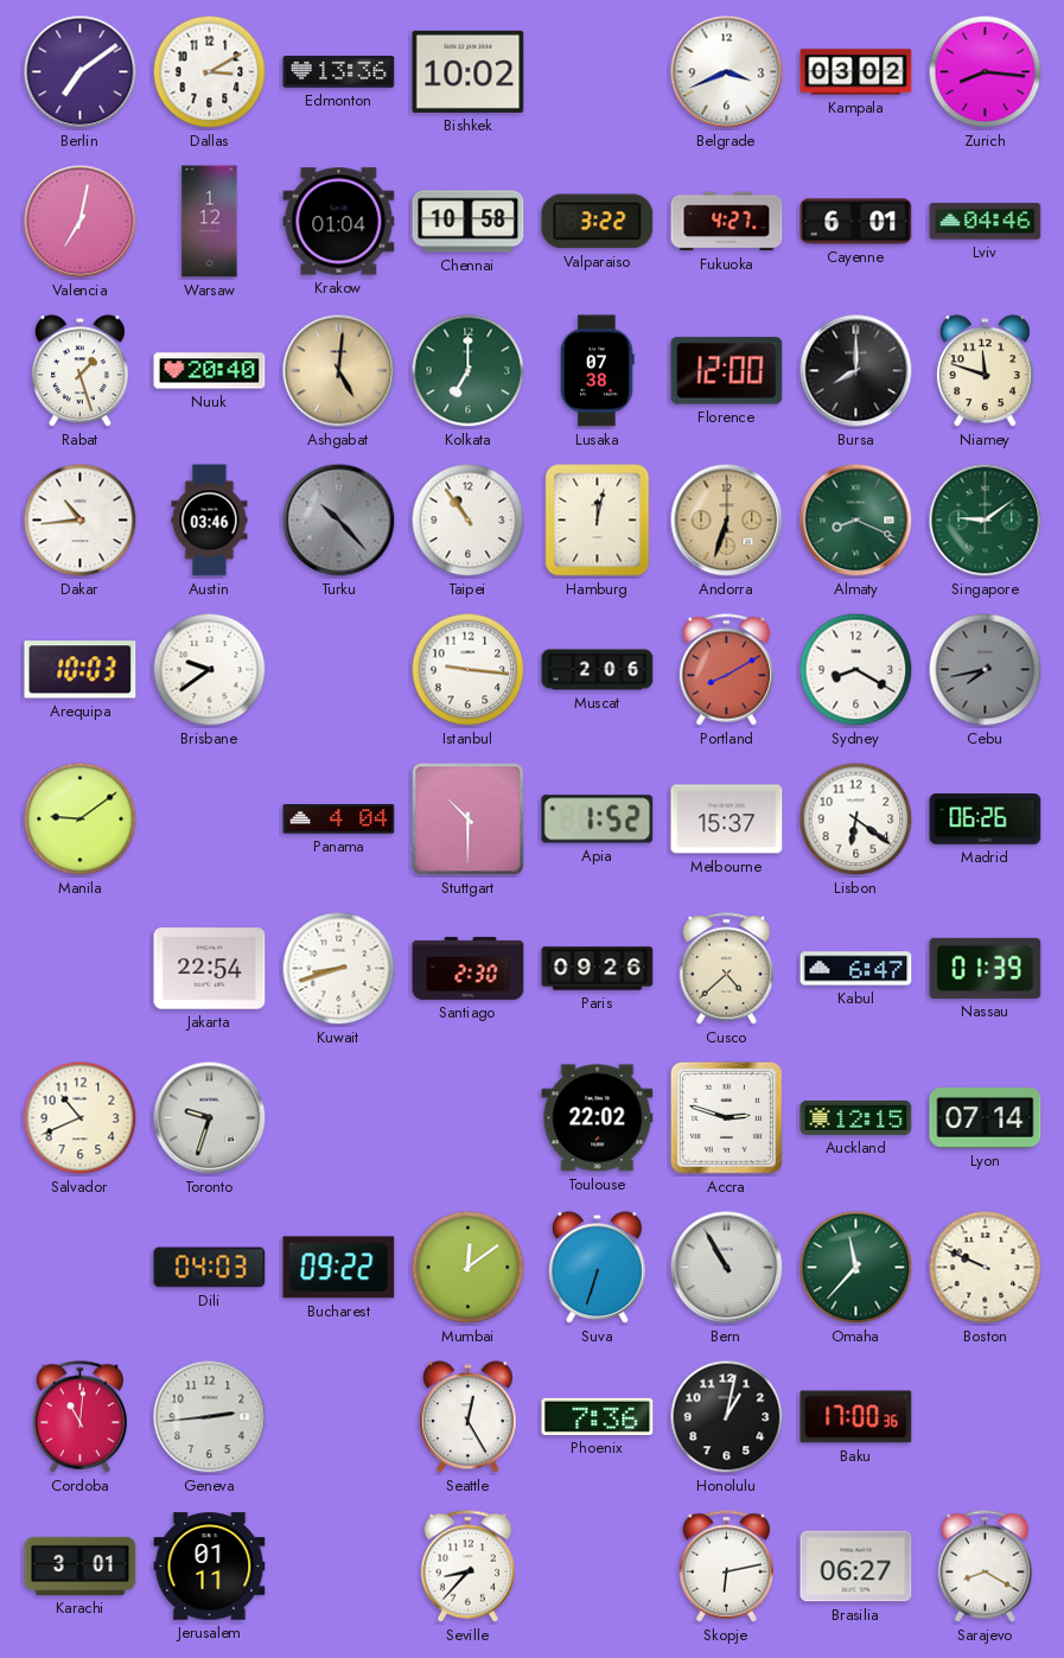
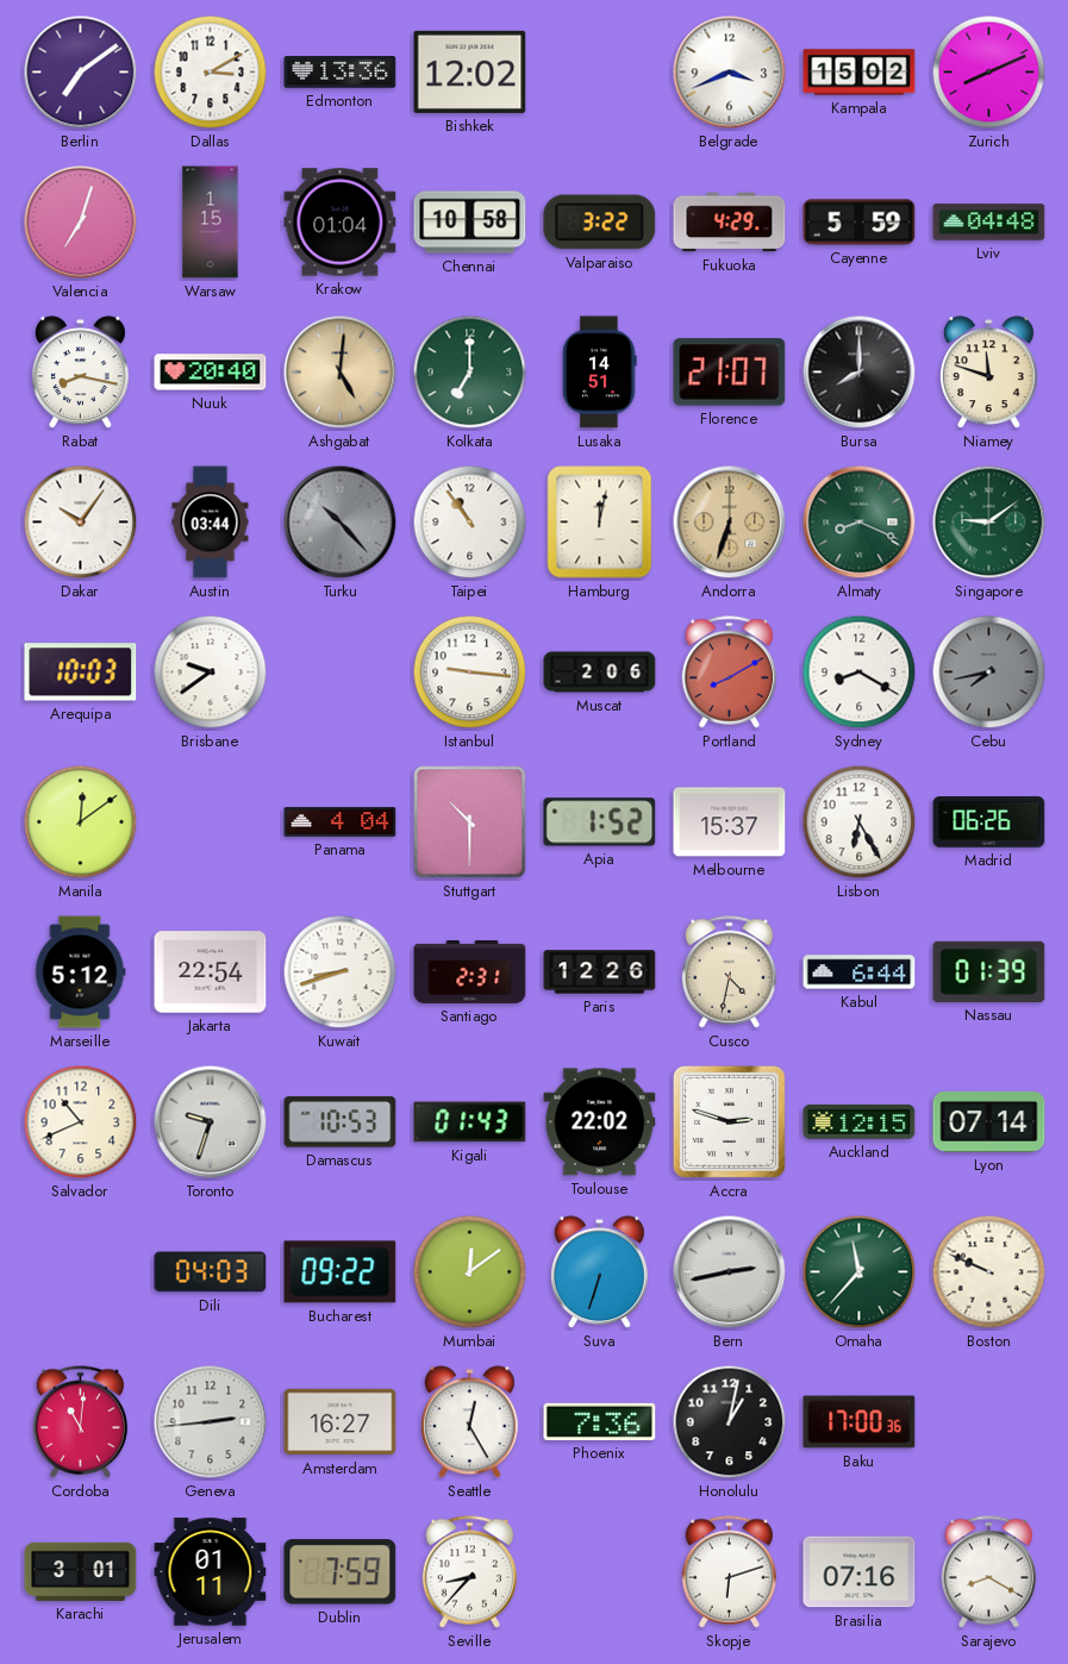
Bishkek: 10:02 -> 12:02
Kampala: 03:02 -> 15:02
Zurich: 8:16 -> 8:11
Valencia: 7:02 -> 7:03
Warsaw: 1:12 -> 1:15
Fukuoka: 4:27 -> 4:29
Cayenne: 6:01 -> 5:59
Lviv: 04:46 -> 04:48
Rabat: 1:27 -> 8:17
Lusaka: 07:38 -> 14:51
Florence: 12:00 -> 21:07
Dakar: 10:44 -> 10:06
Austin: 03:46 -> 03:44
Manila: 9:09 -> 12:09
Lisbon: 6:21 -> 6:25
Marseille: none -> 5:12
Santiago: 2:30 -> 2:31
Paris: 09:26 -> 12:26
Cusco: 4:38 -> 4:32
Kabul: 6:47 -> 6:44
Damascus: none -> 10:53
Kigali: none -> 01:43
Bern: 10:55 -> 2:43
Amsterdam: none -> 16:27
Dublin: none -> 7:59
Skopje: 6:13 -> 6:12
Brasilia: 06:27 -> 07:16
